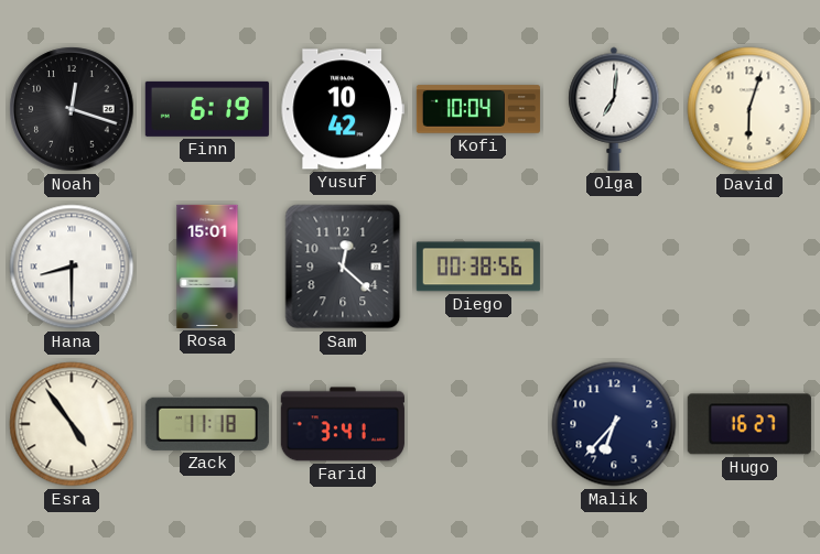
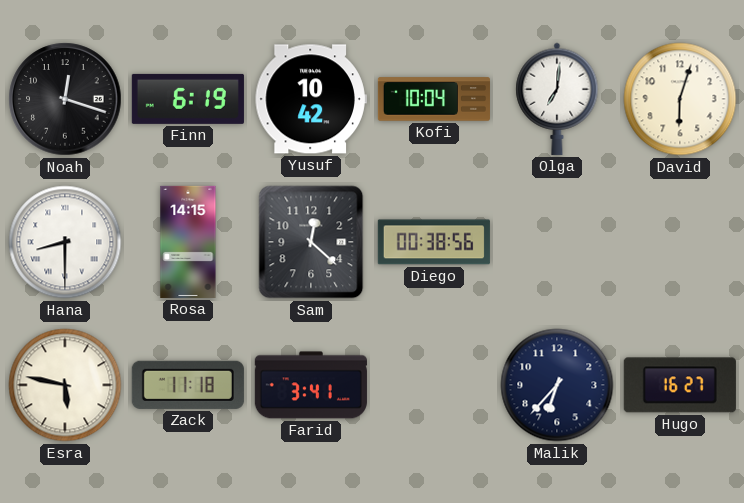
Rosa: 15:01 -> 14:15
Esra: 4:54 -> 5:47
